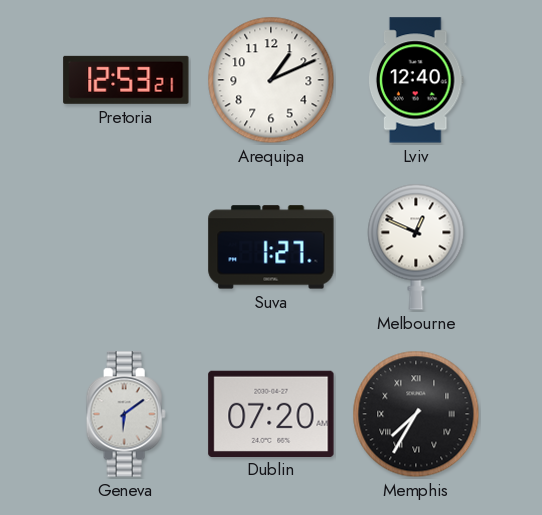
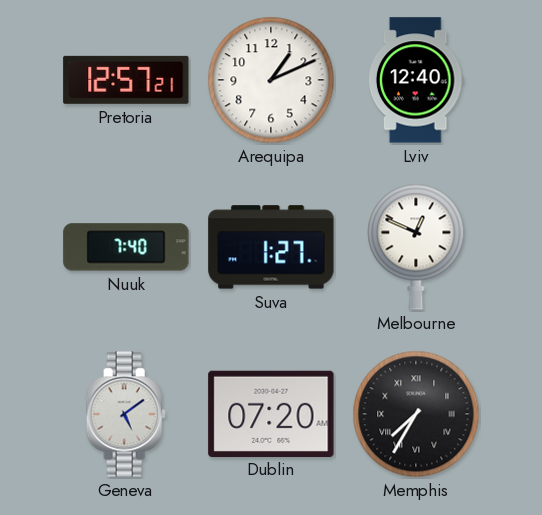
Pretoria: 12:53 -> 12:57
Nuuk: none -> 7:40
Geneva: 6:09 -> 5:09
